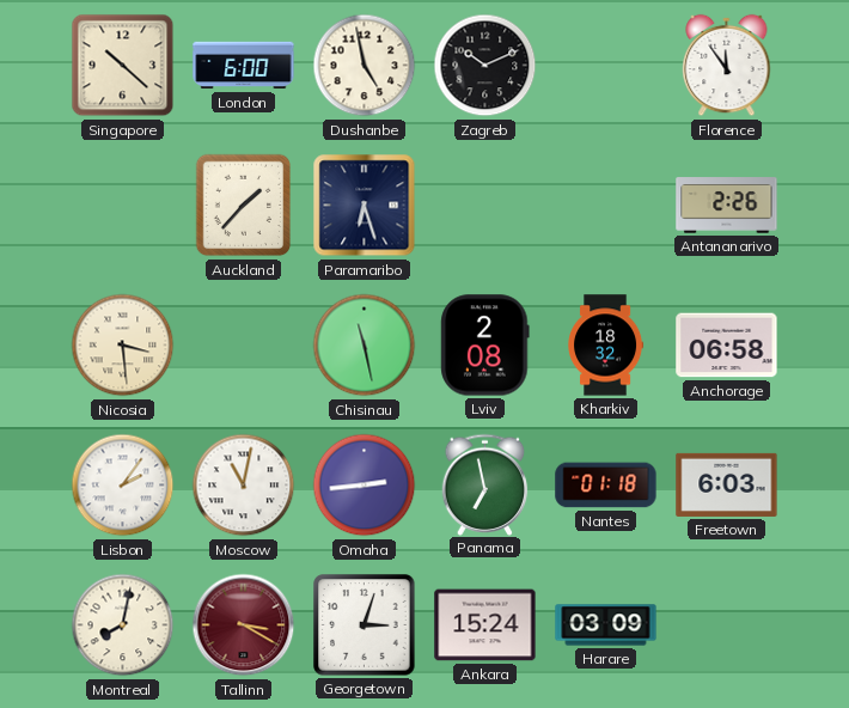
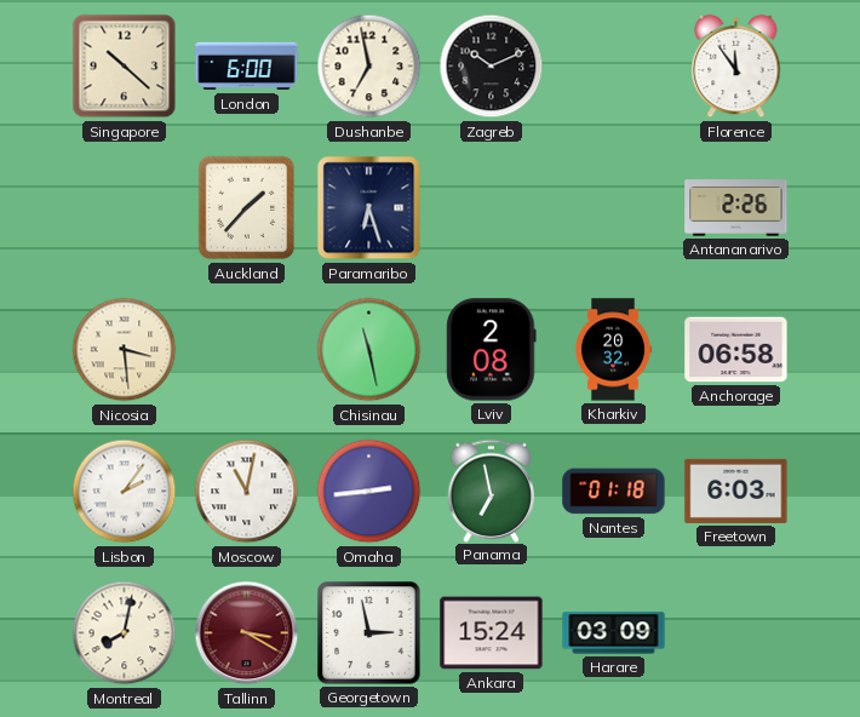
Dushanbe: 4:58 -> 6:58
Kharkiv: 18:32 -> 20:32
Georgetown: 3:03 -> 2:58
